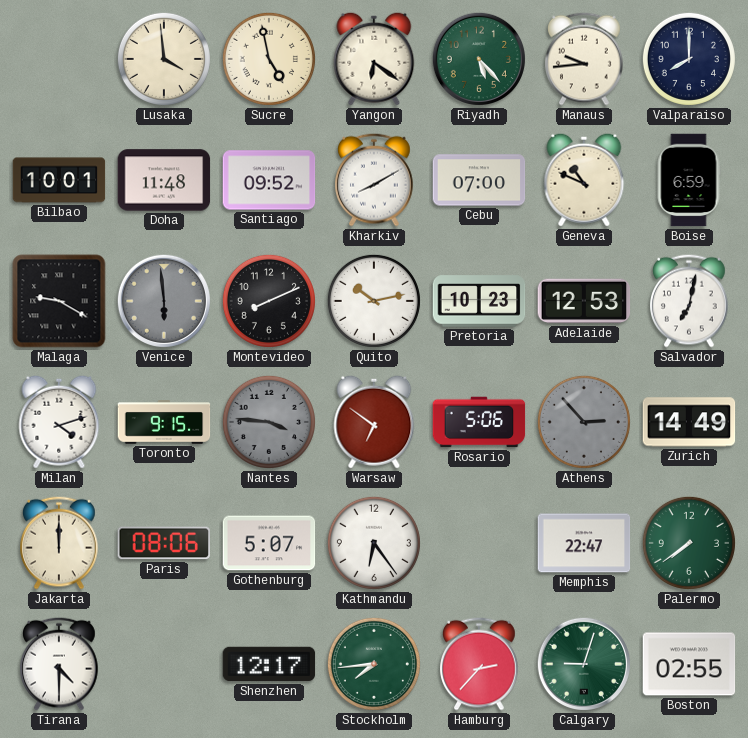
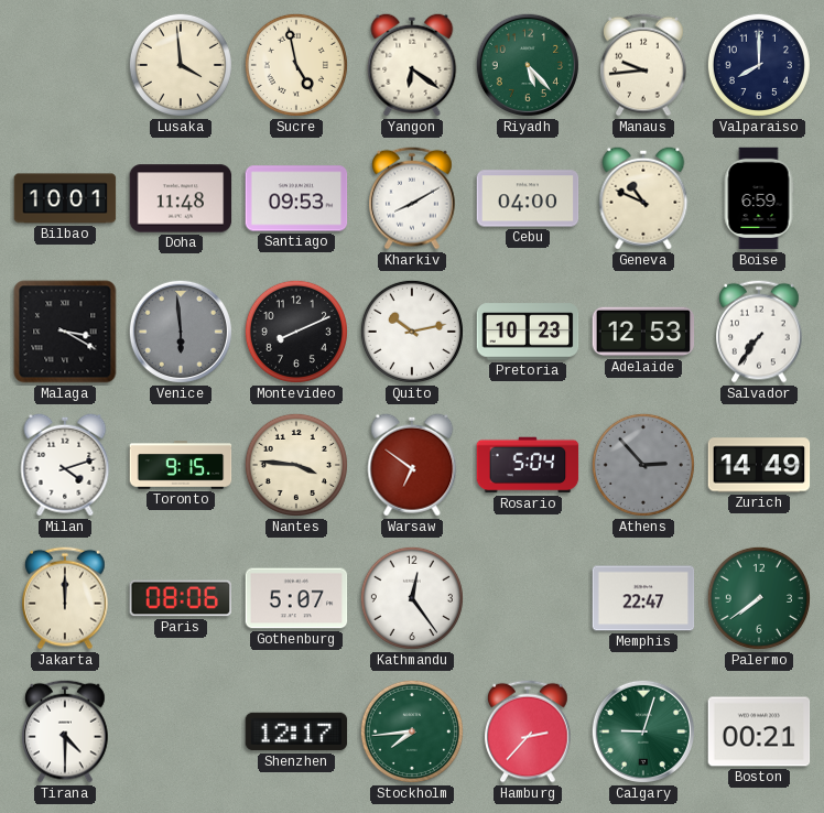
Santiago: 09:52 -> 09:53
Cebu: 07:00 -> 04:00
Malaga: 9:20 -> 3:20
Salvador: 7:02 -> 7:36
Nantes dial: grey -> cream
Rosario: 5:06 -> 5:04
Kathmandu: 6:24 -> 12:24
Boston: 02:55 -> 00:21
